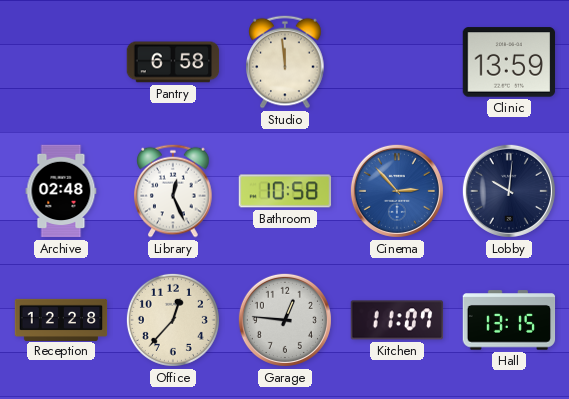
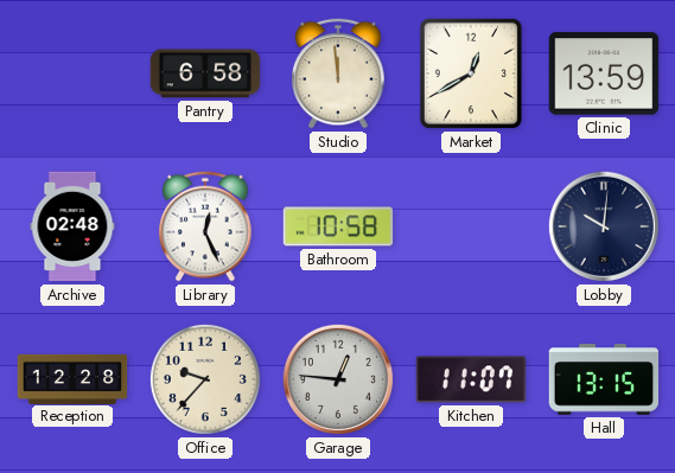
Market: none -> 12:40
Cinema: 2:53 -> none
Office: 12:37 -> 9:37
